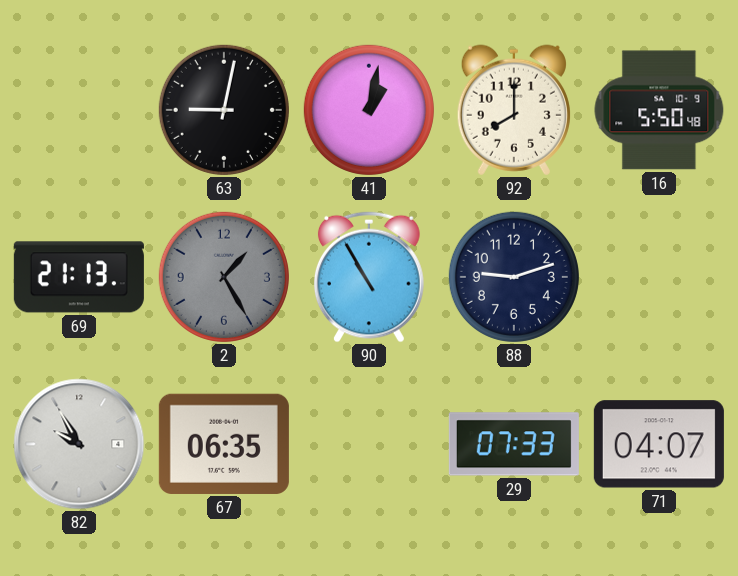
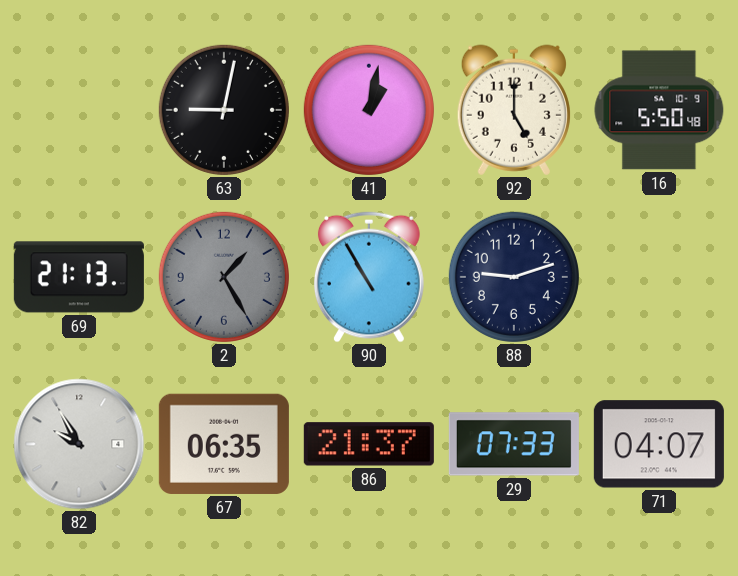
92: 8:00 -> 5:00
86: none -> 21:37
